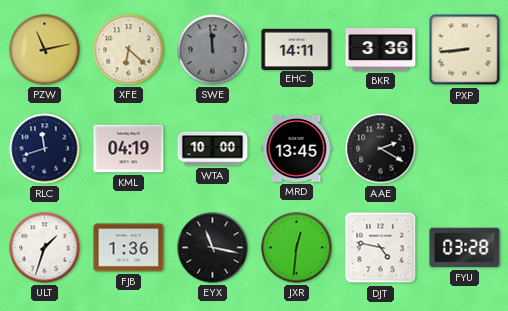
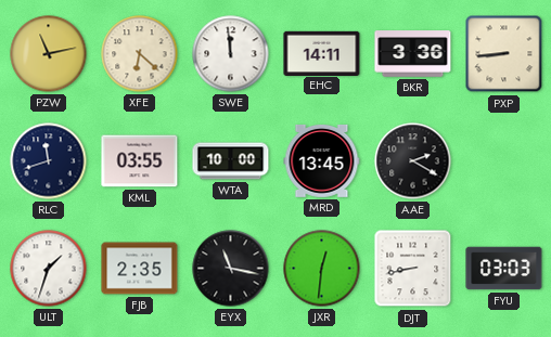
SWE dial: grey -> white
KML: 04:19 -> 03:55
FJB: 1:36 -> 2:35
DJT: 4:47 -> 8:43
FYU: 03:28 -> 03:03
